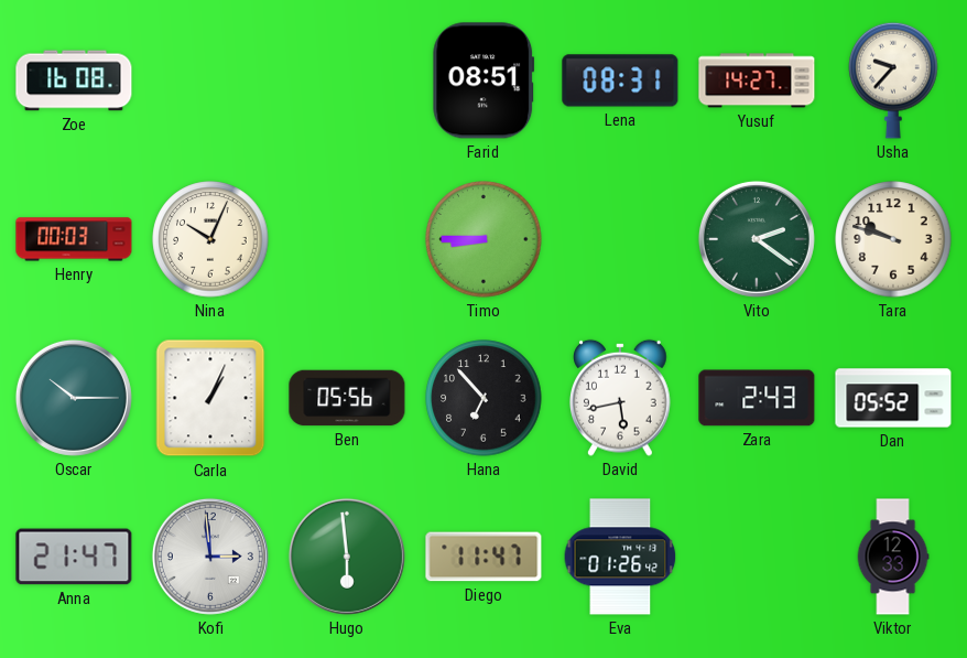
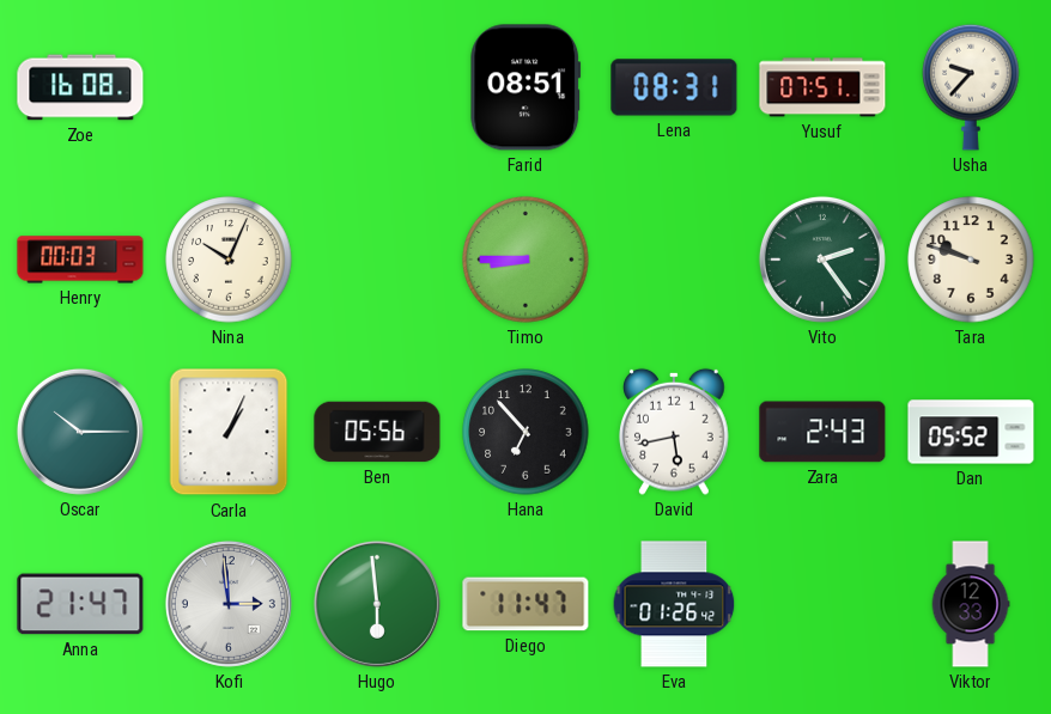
Yusuf: 14:27 -> 07:51
Vito: 2:21 -> 2:24
